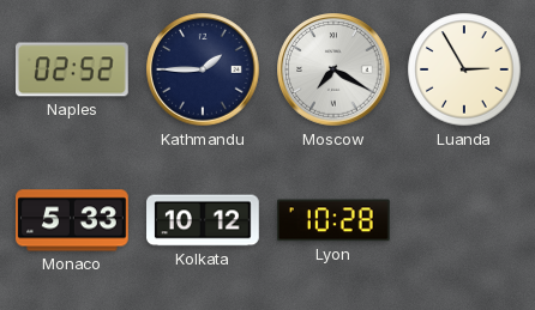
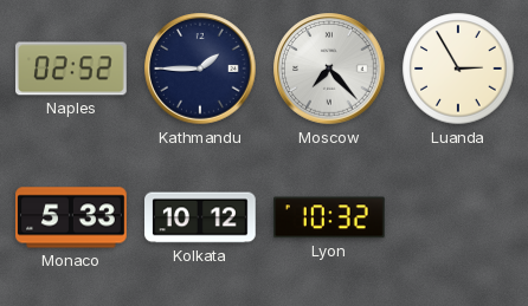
Moscow: 7:20 -> 7:23
Lyon: 10:28 -> 10:32
